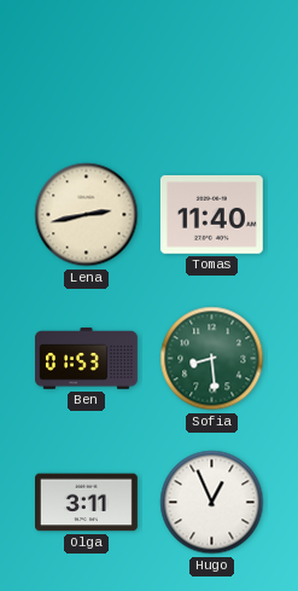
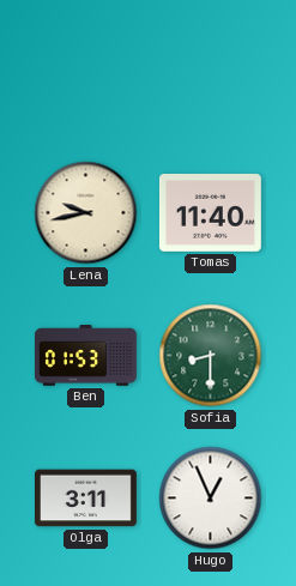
Lena: 2:43 -> 9:43
Sofia: 8:29 -> 8:30
